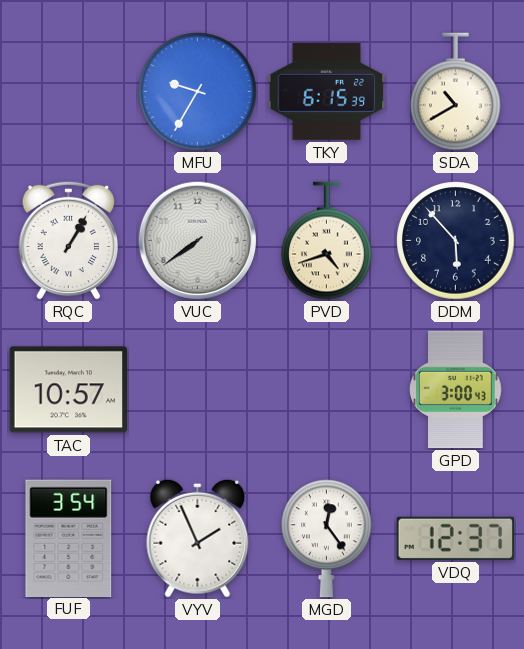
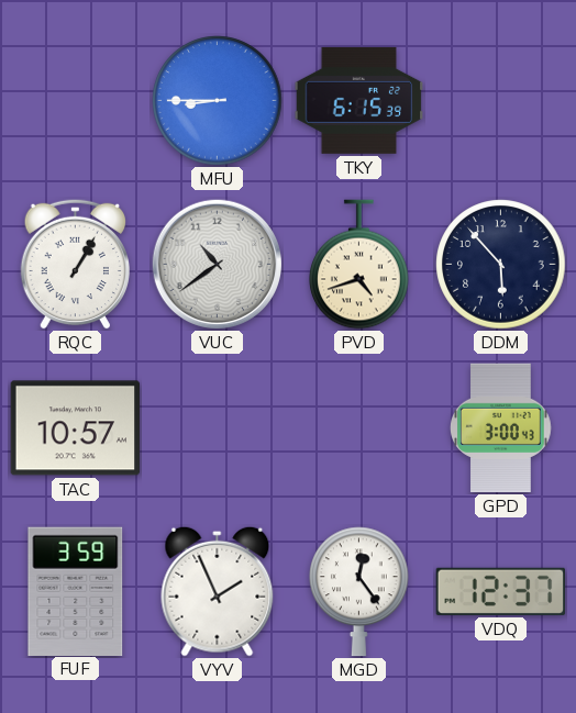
MFU: 9:35 -> 8:45
SDA: 10:40 -> none
VUC: 7:39 -> 10:39
FUF: 3:54 -> 3:59
